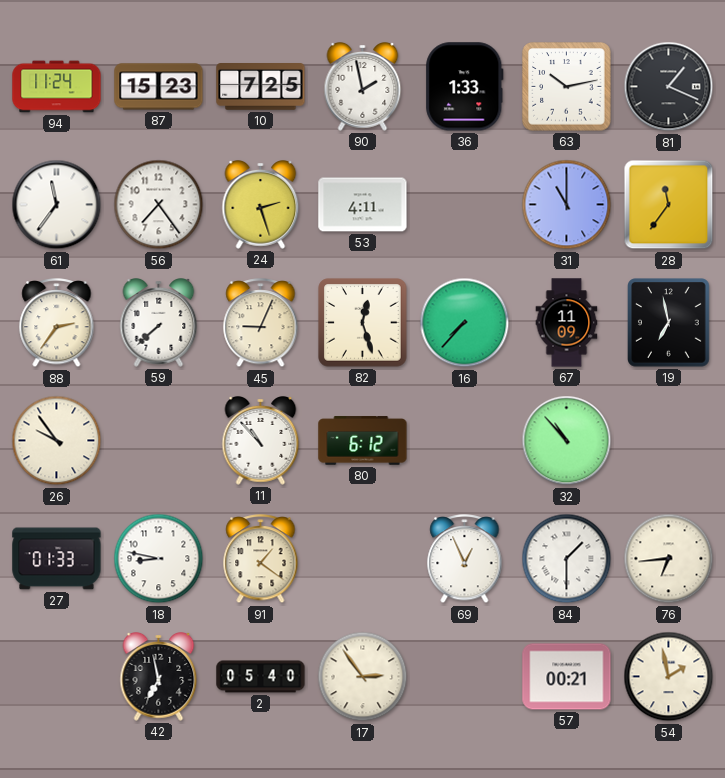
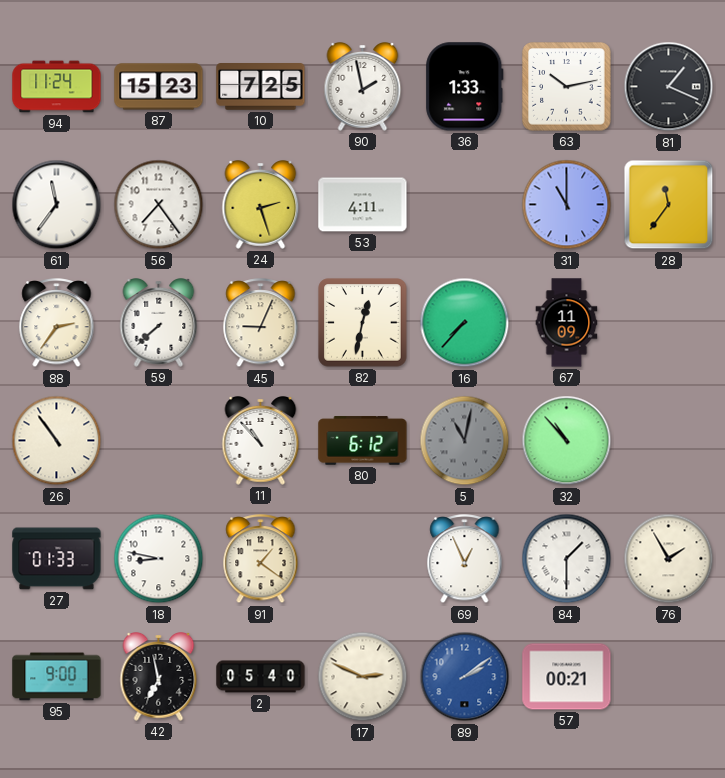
82: 12:27 -> 12:32
19: 6:58 -> none
26: 9:54 -> 10:54
5: none -> 11:02
76: 6:44 -> 1:55
95: none -> 9:00
17: 2:54 -> 2:49
89: none -> 2:09
54: 1:58 -> none
